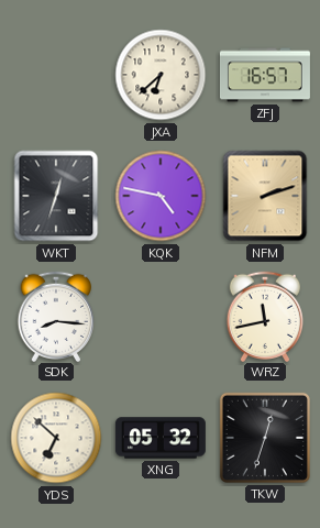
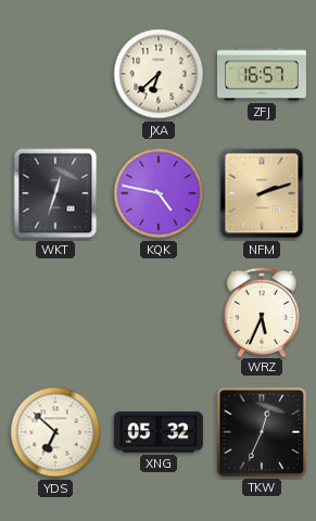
SDK: 8:16 -> none
WRZ: 11:43 -> 5:34
TKW: 12:33 -> 12:34
